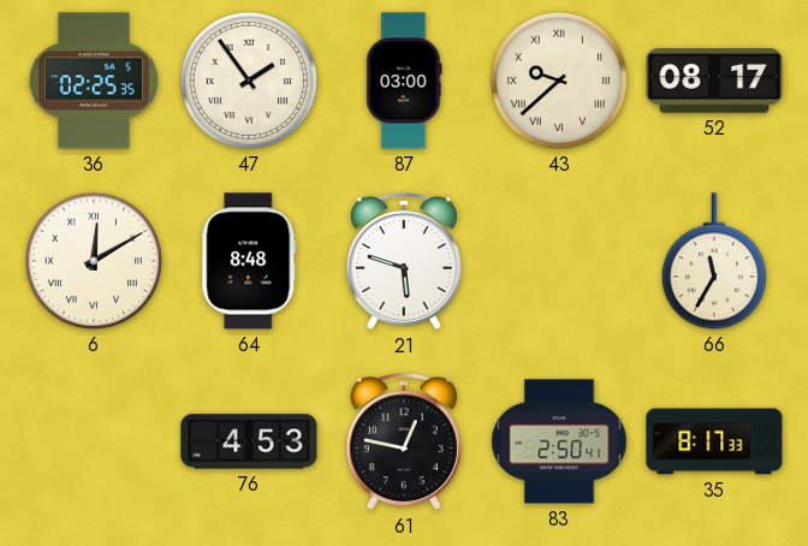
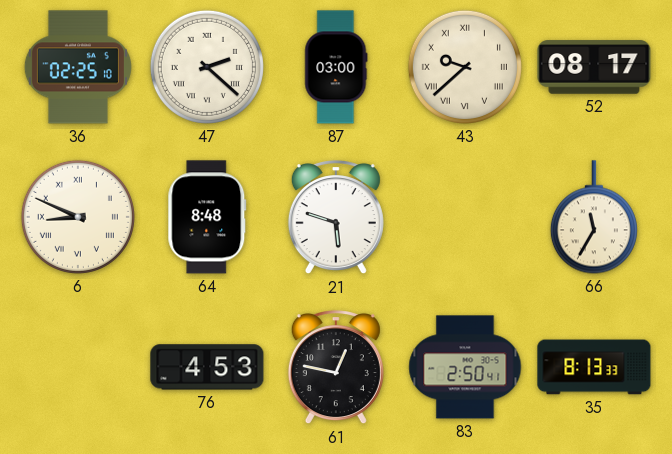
36: 02:25:35 -> 02:25:10
47: 1:54 -> 2:22
6: 12:10 -> 8:49
35: 8:17 -> 8:13
